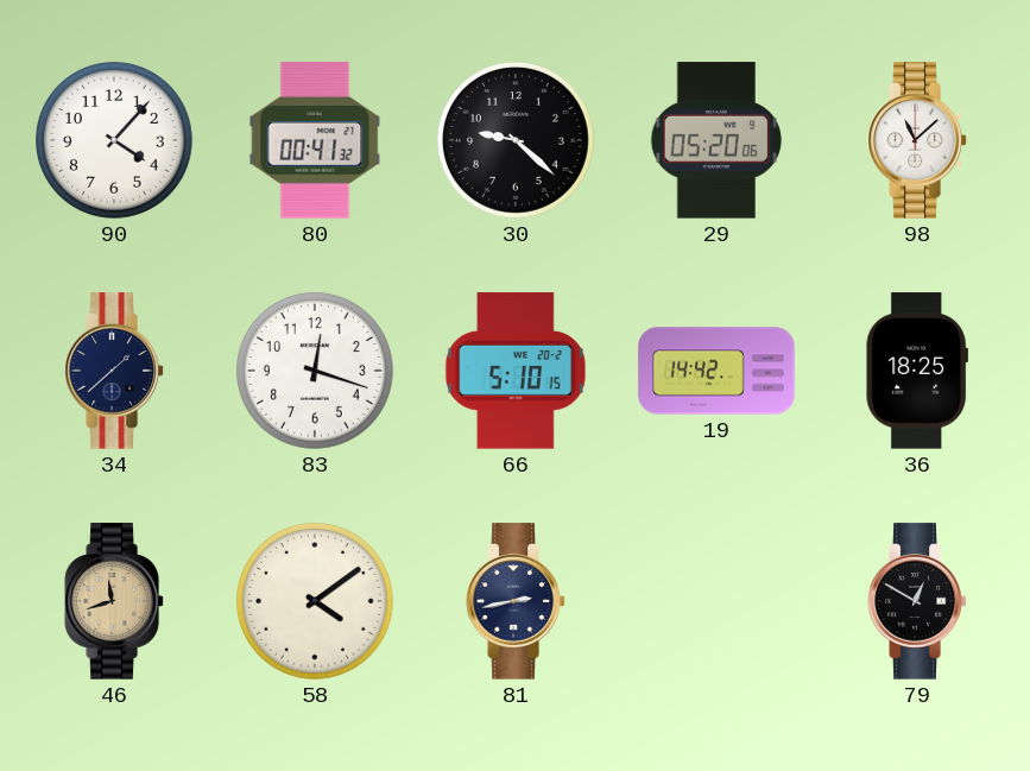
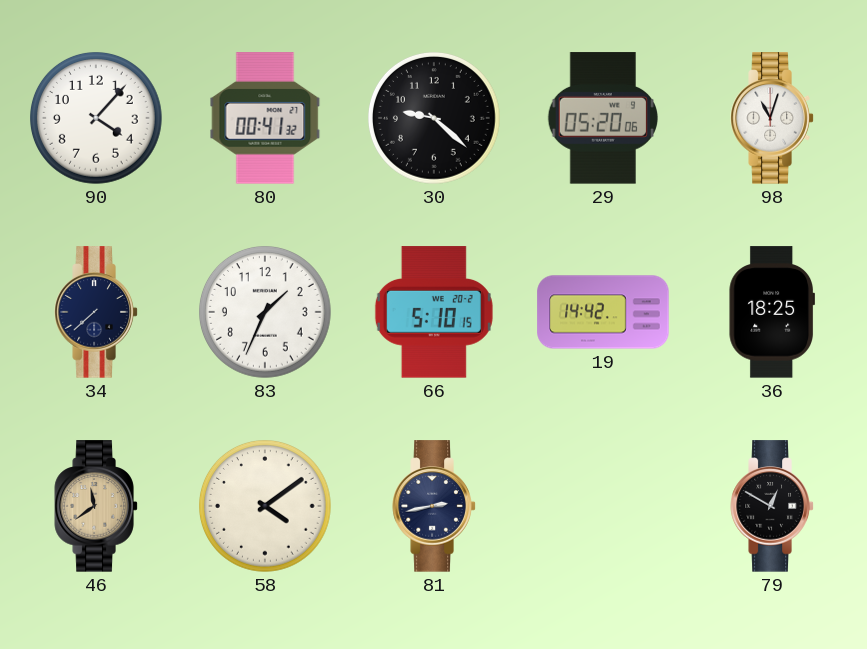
98: 11:08 -> 11:03
34: 1:38 -> 7:38
83: 12:18 -> 1:34
46: 11:42 -> 11:39
